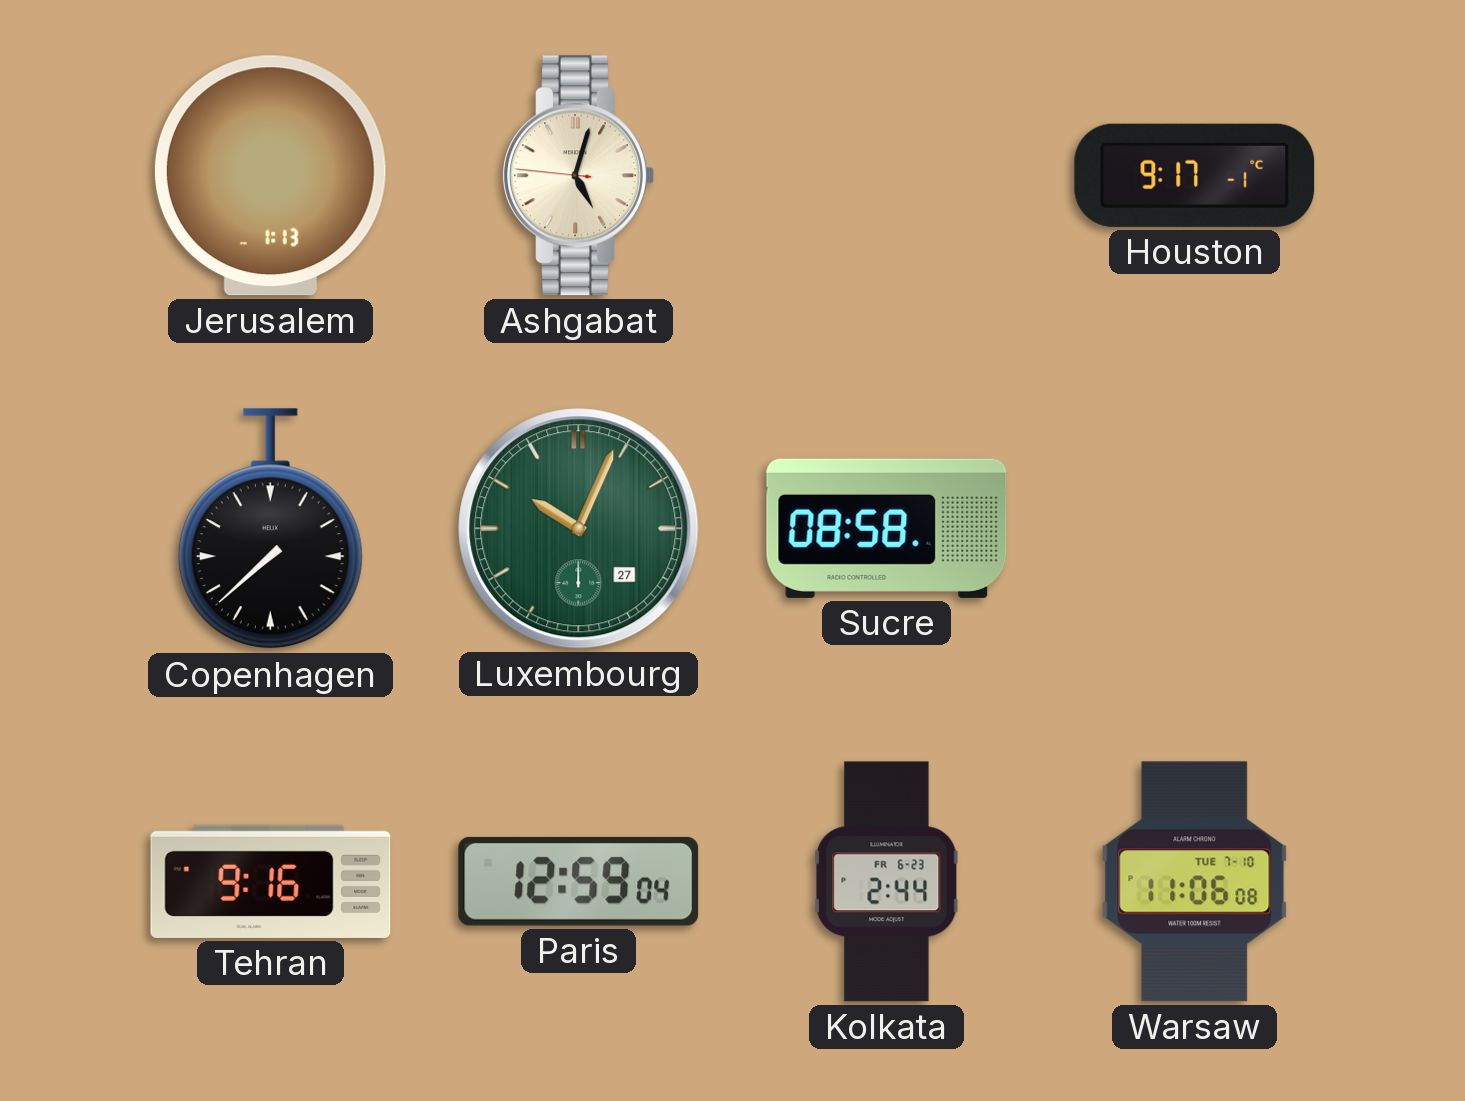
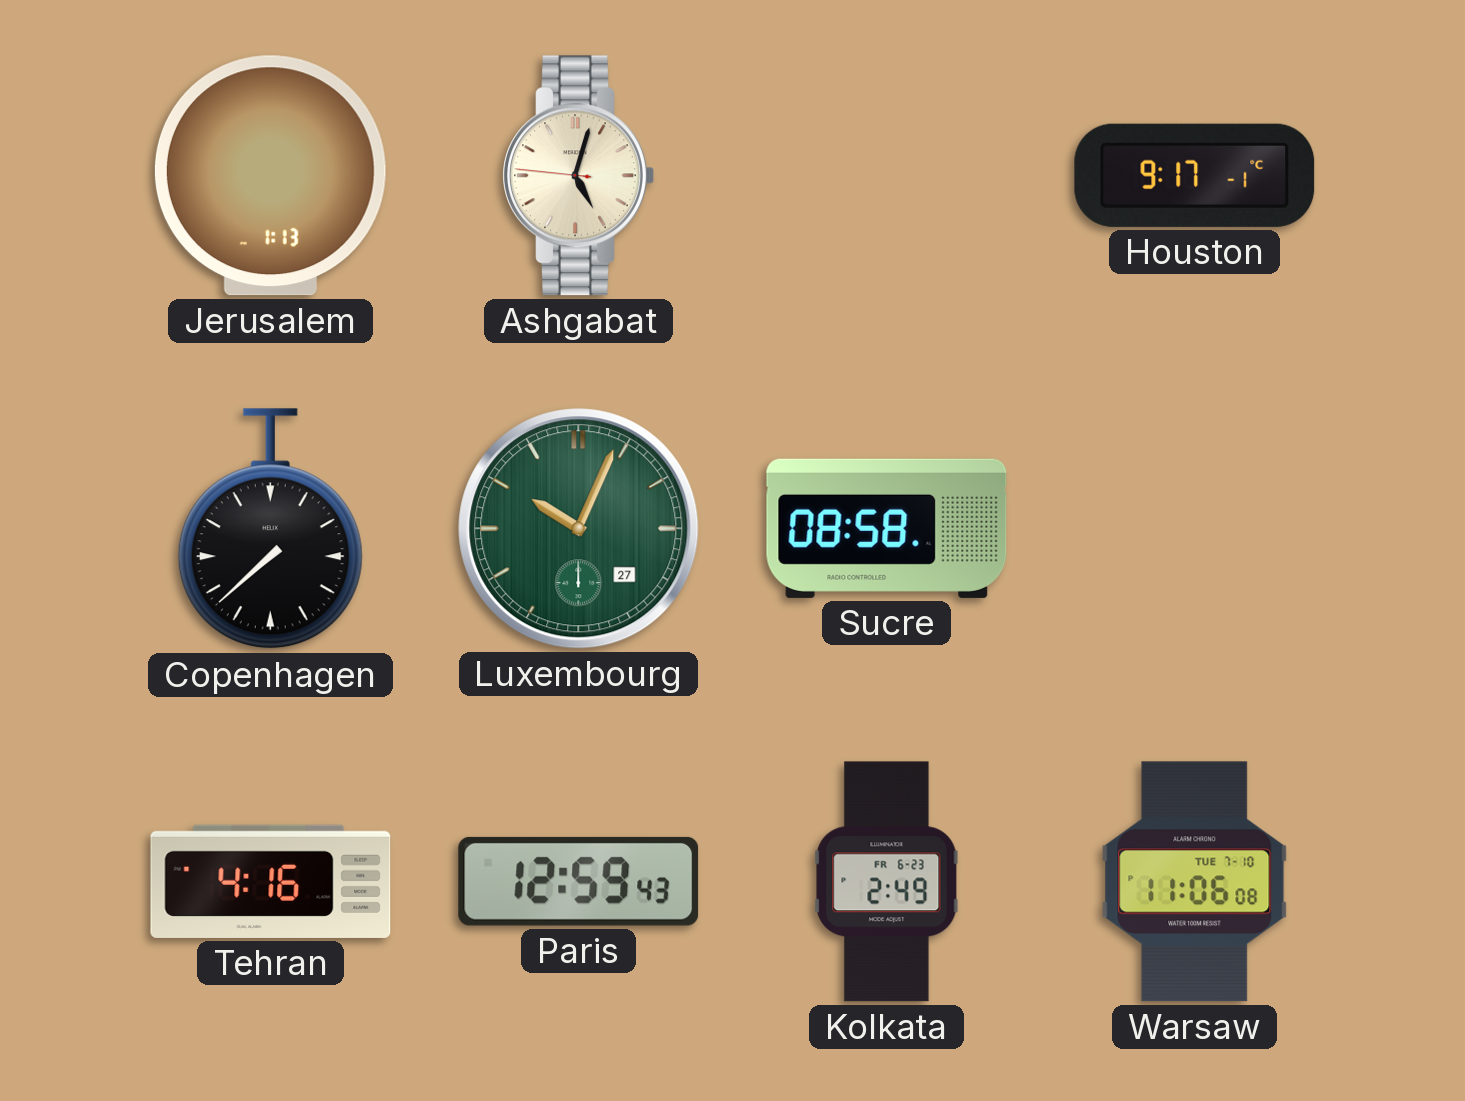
Tehran: 9:16 -> 4:16
Paris: 12:59:04 -> 12:59:43
Kolkata: 2:44 -> 2:49
